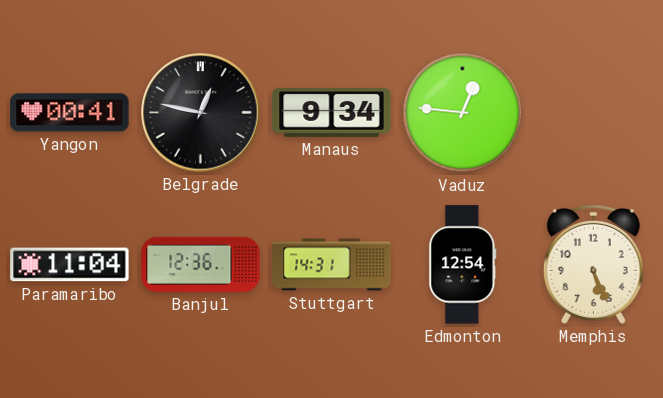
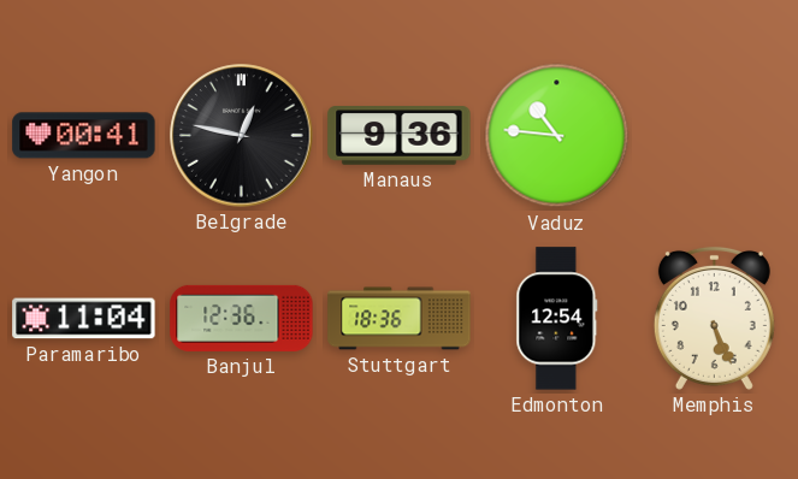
Manaus: 9:34 -> 9:36
Vaduz: 12:46 -> 10:46
Stuttgart: 14:31 -> 18:36
